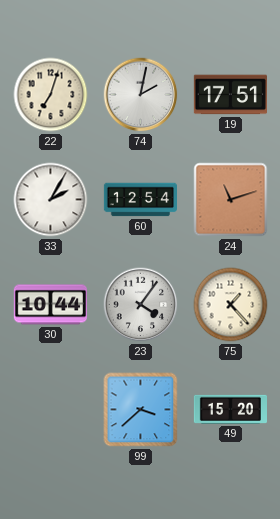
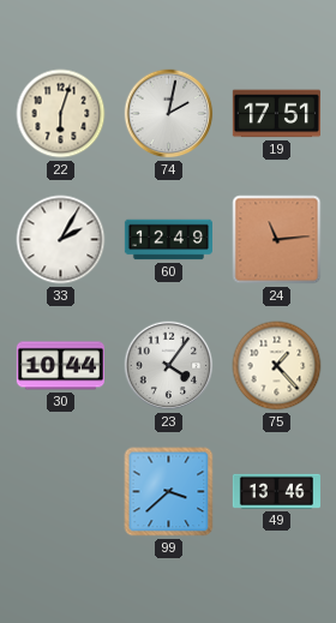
22: 7:03 -> 6:03
60: 12:54 -> 12:49
24: 11:12 -> 11:14
49: 15:20 -> 13:46
